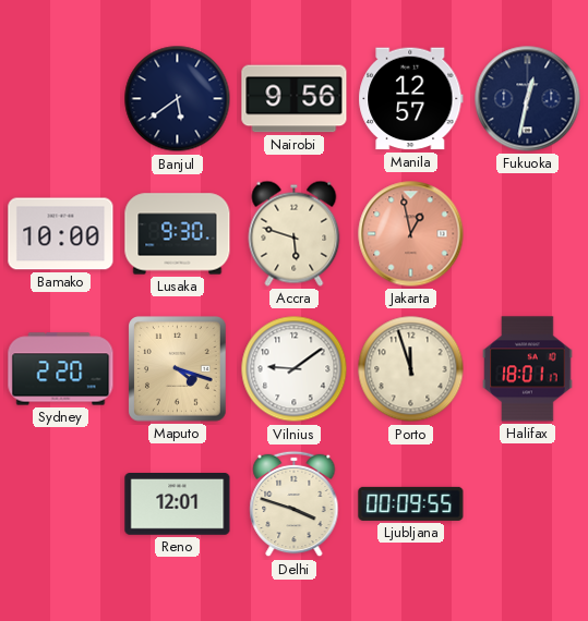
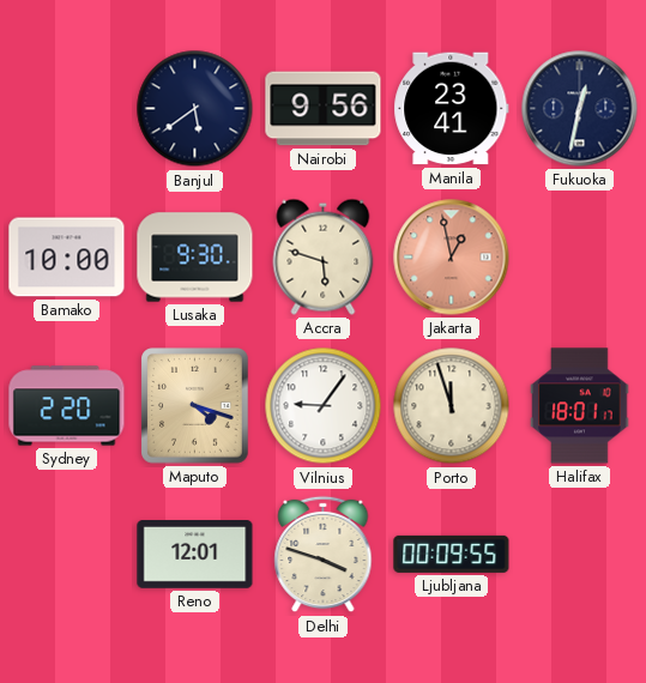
Manila: 12:57 -> 23:41
Vilnius: 9:09 -> 9:06
